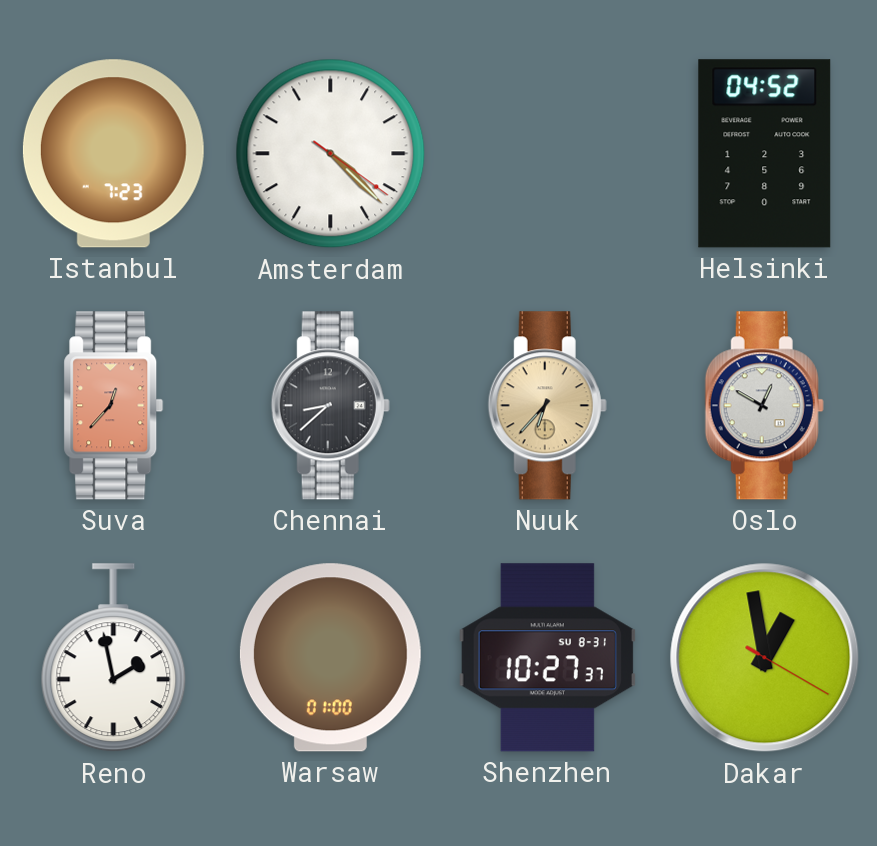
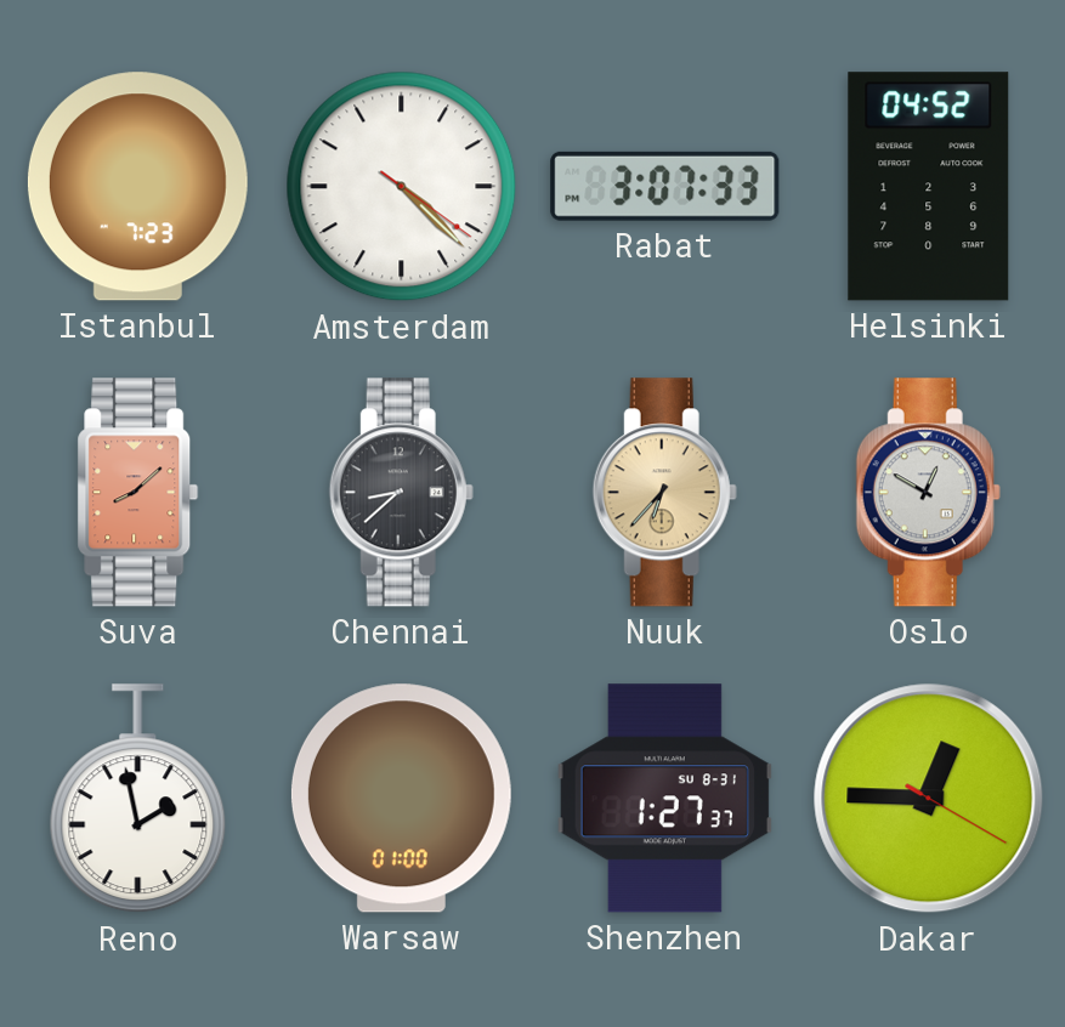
Rabat: none -> 3:07
Suva: 12:37 -> 8:08
Shenzhen: 10:27 -> 1:27
Dakar: 12:58 -> 12:45
